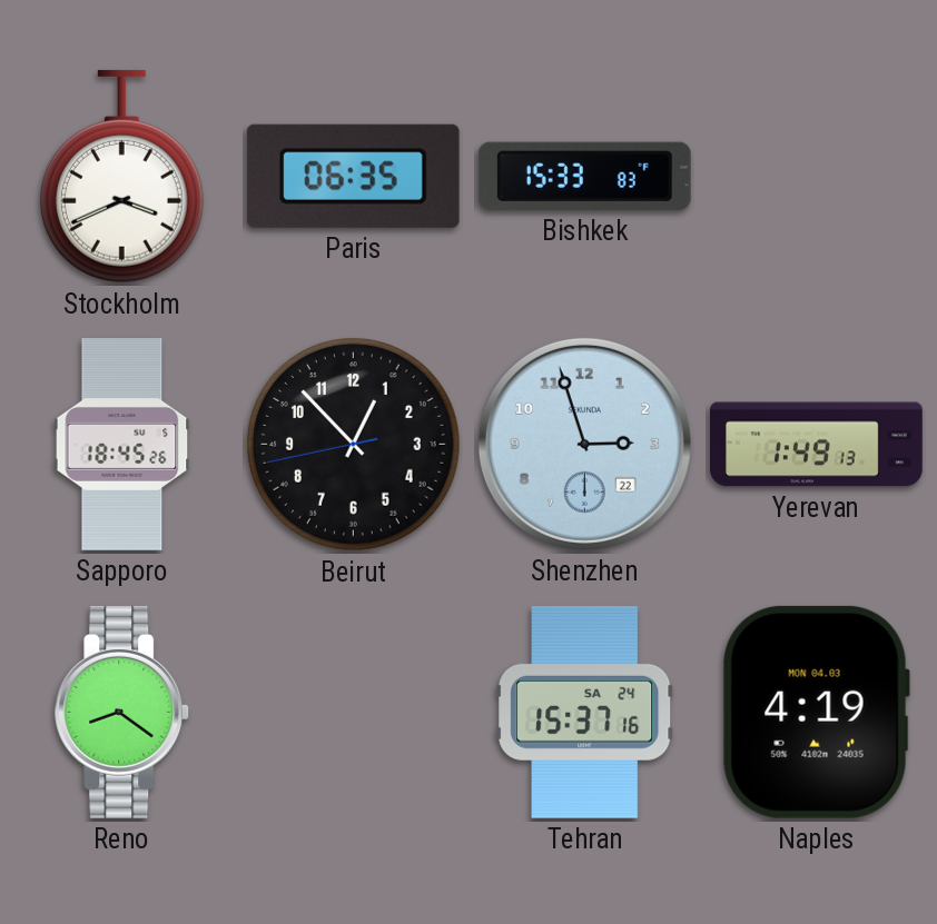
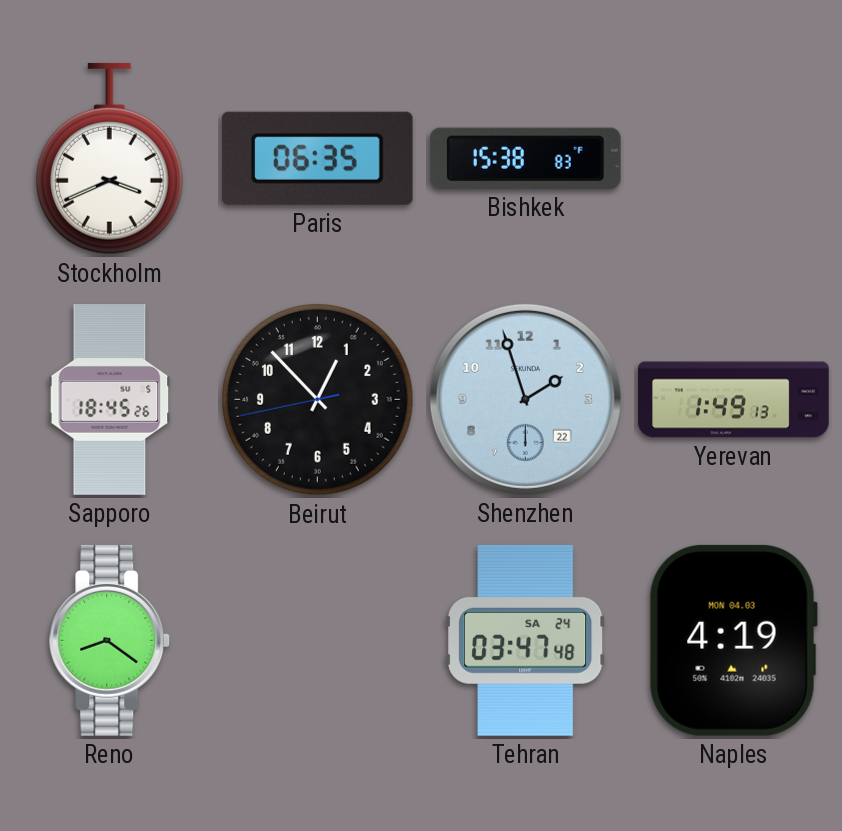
Bishkek: 15:33 -> 15:38
Shenzhen: 2:57 -> 1:57
Tehran: 15:37 -> 03:47
